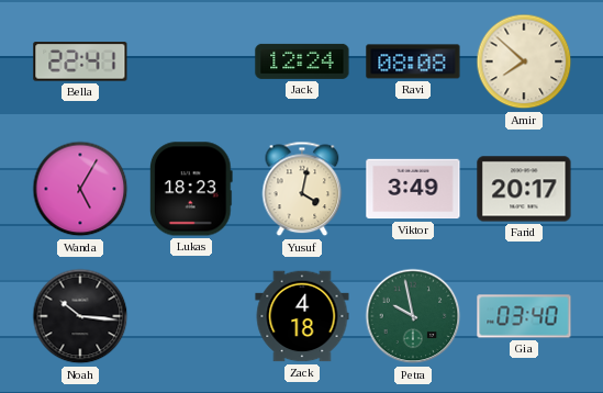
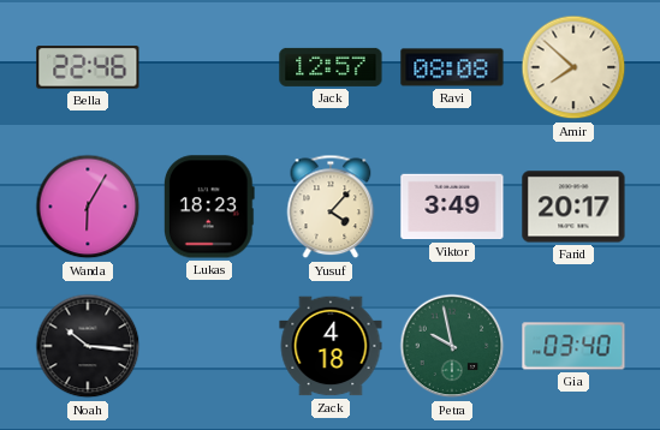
Bella: 22:41 -> 22:46
Jack: 12:24 -> 12:57
Wanda: 5:05 -> 6:05
Yusuf: 4:02 -> 4:07
